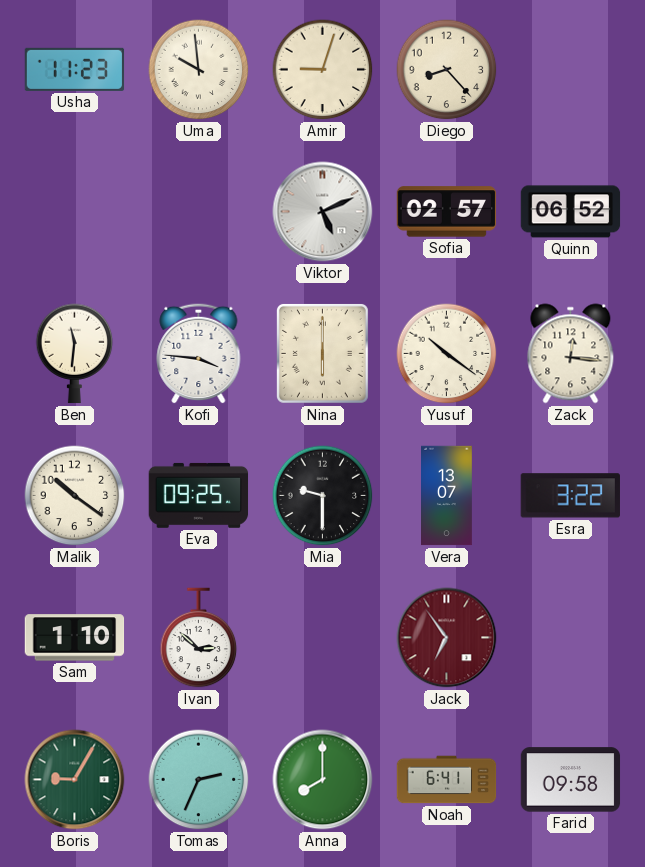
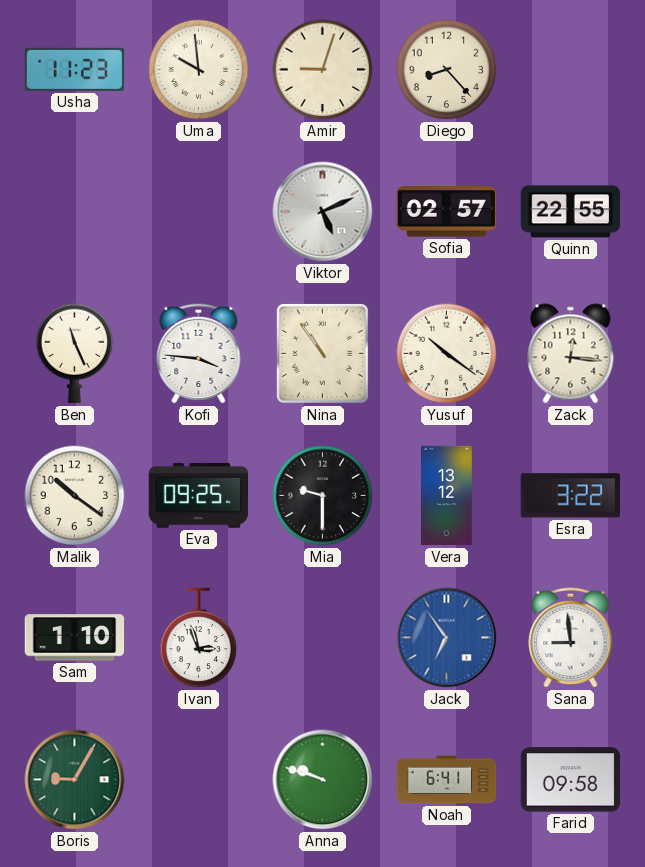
Quinn: 06:52 -> 22:55
Ben: 11:31 -> 11:26
Nina: 6:00 -> 10:54
Vera: 13:07 -> 13:12
Ivan: 2:52 -> 2:57
Jack dial: burgundy -> blue
Sana: none -> 8:59
Tomas: 2:34 -> none
Anna: 8:00 -> 9:48
